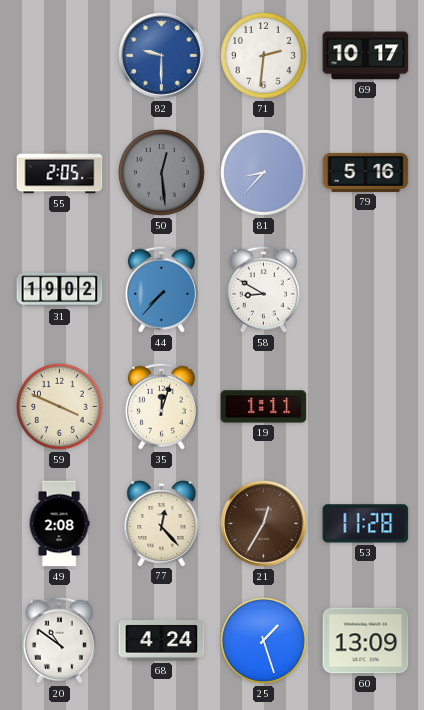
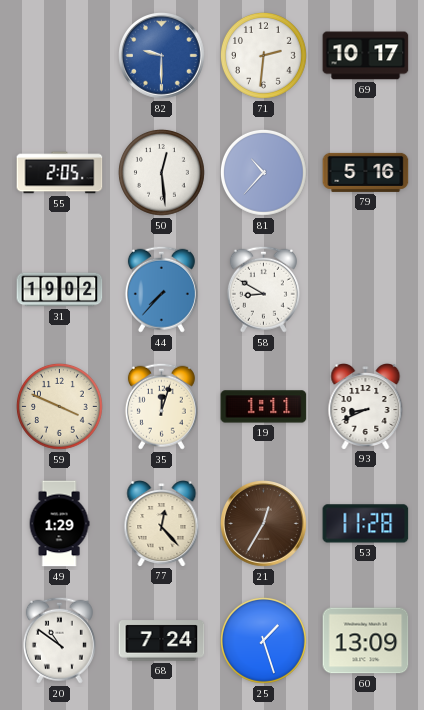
50 dial: grey -> white
81: 8:37 -> 10:37
93: none -> 8:41
49: 2:08 -> 1:29
68: 4:24 -> 7:24
